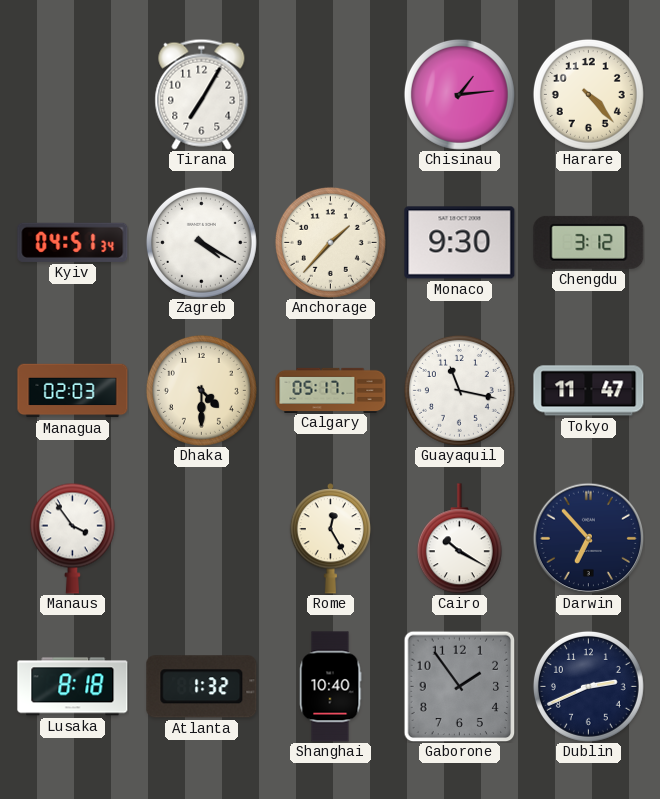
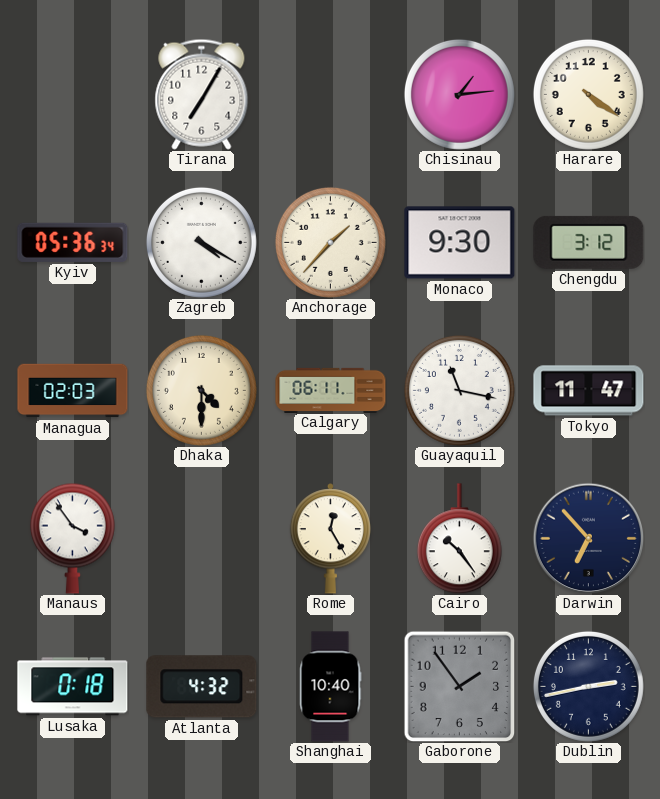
Harare: 4:23 -> 4:21
Kyiv: 04:51 -> 05:36
Calgary: 05:17 -> 06:11
Cairo: 10:20 -> 10:24
Lusaka: 8:18 -> 0:18
Atlanta: 1:32 -> 4:32
Dublin: 2:41 -> 2:43
